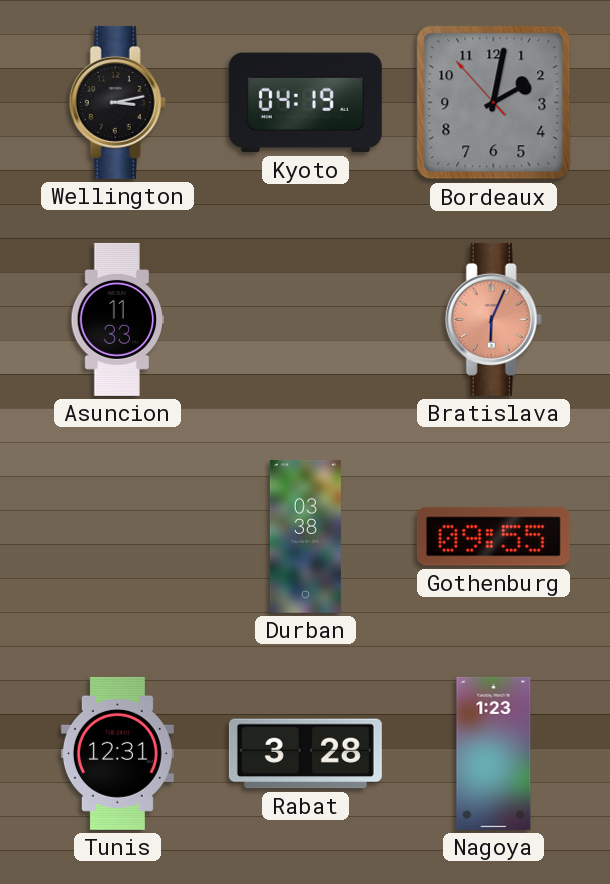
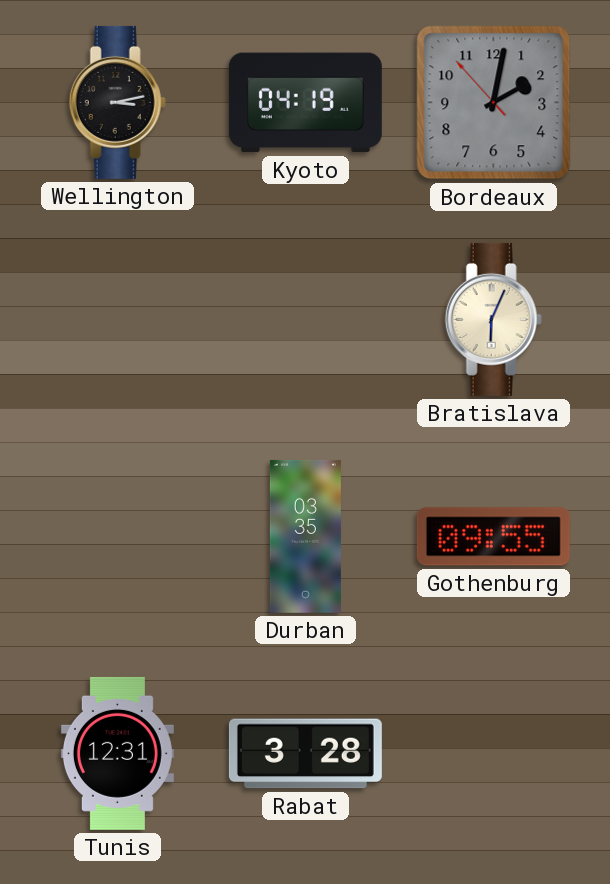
Asuncion: 11:33 -> none
Bratislava dial: salmon -> cream
Durban: 03:38 -> 03:35
Nagoya: 1:23 -> none
